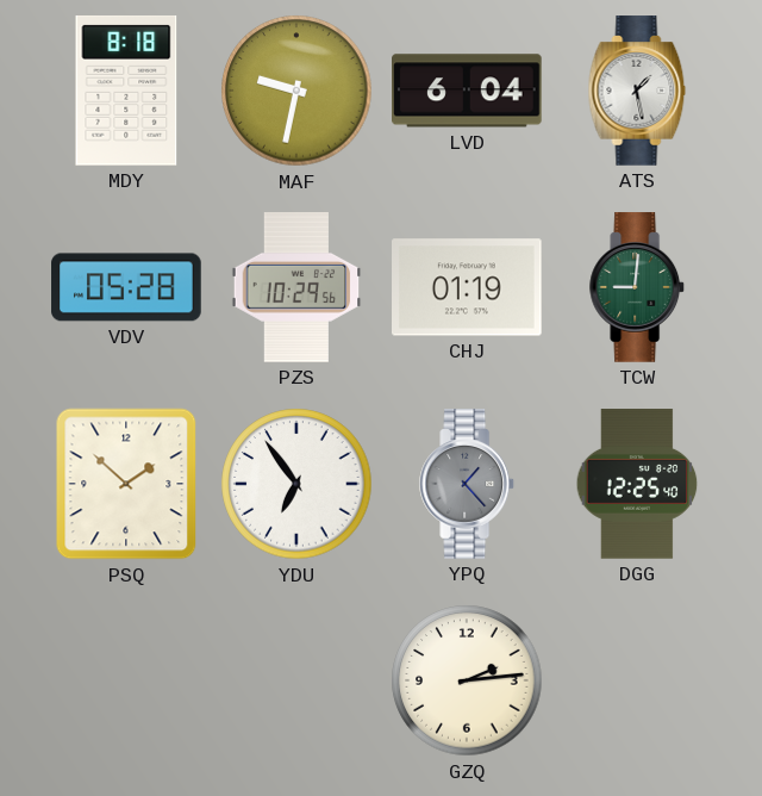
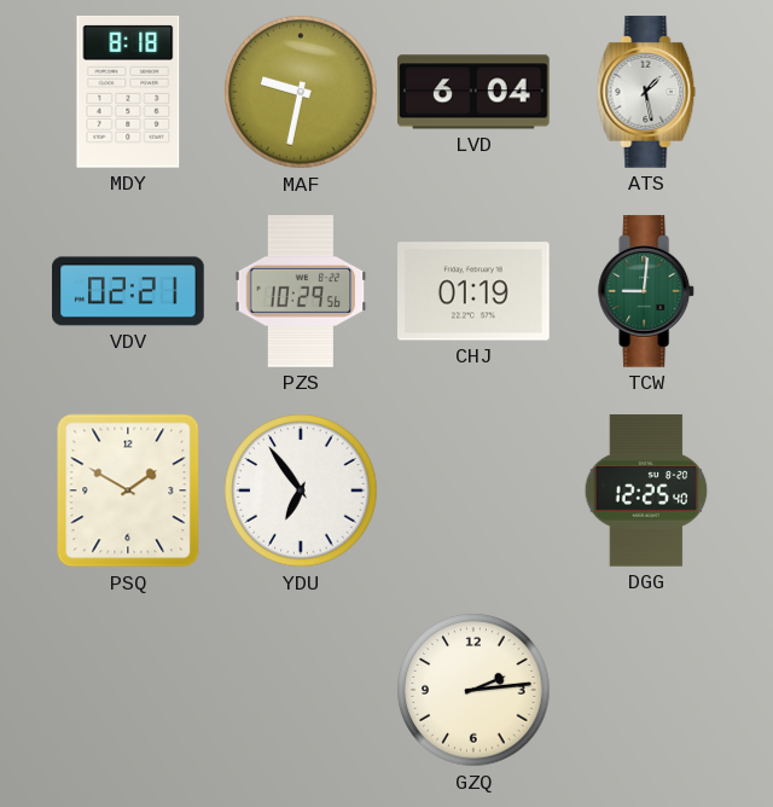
VDV: 05:28 -> 02:21
PSQ: 1:52 -> 1:50
YPQ: 1:23 -> none
